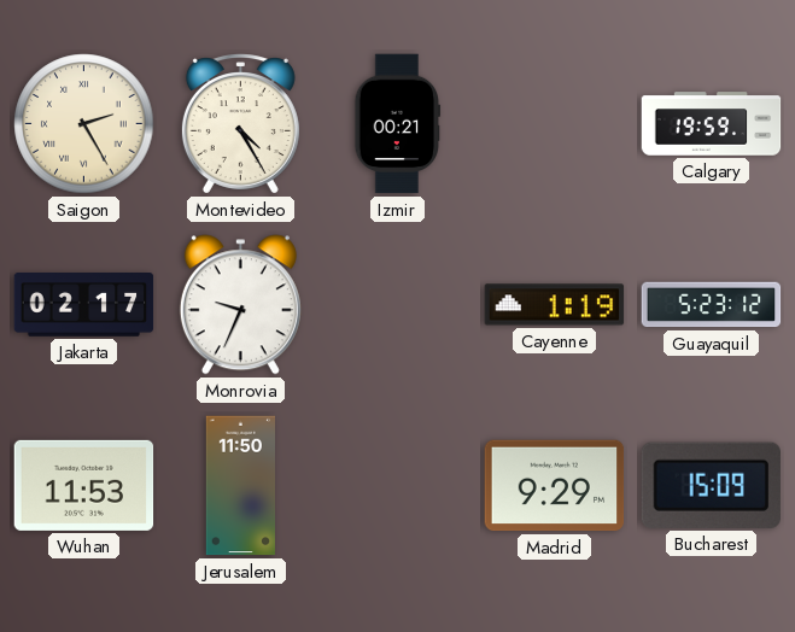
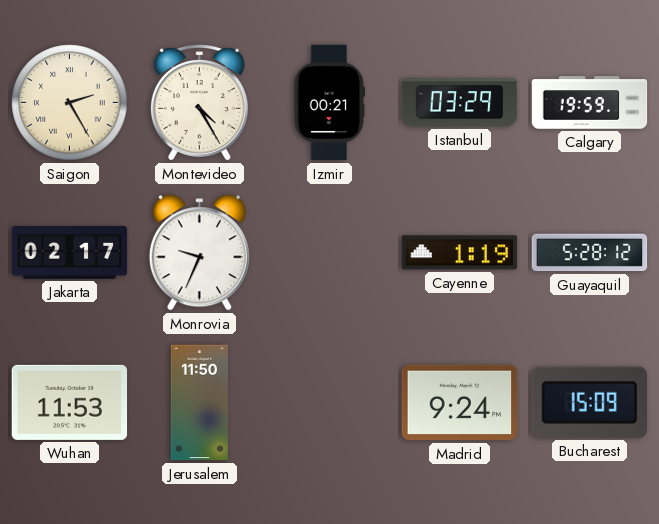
Istanbul: none -> 03:29
Guayaquil: 5:23 -> 5:28
Madrid: 9:29 -> 9:24
